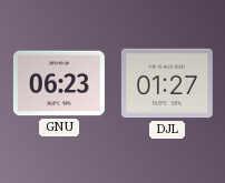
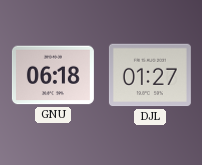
GNU: 06:23 -> 06:18
